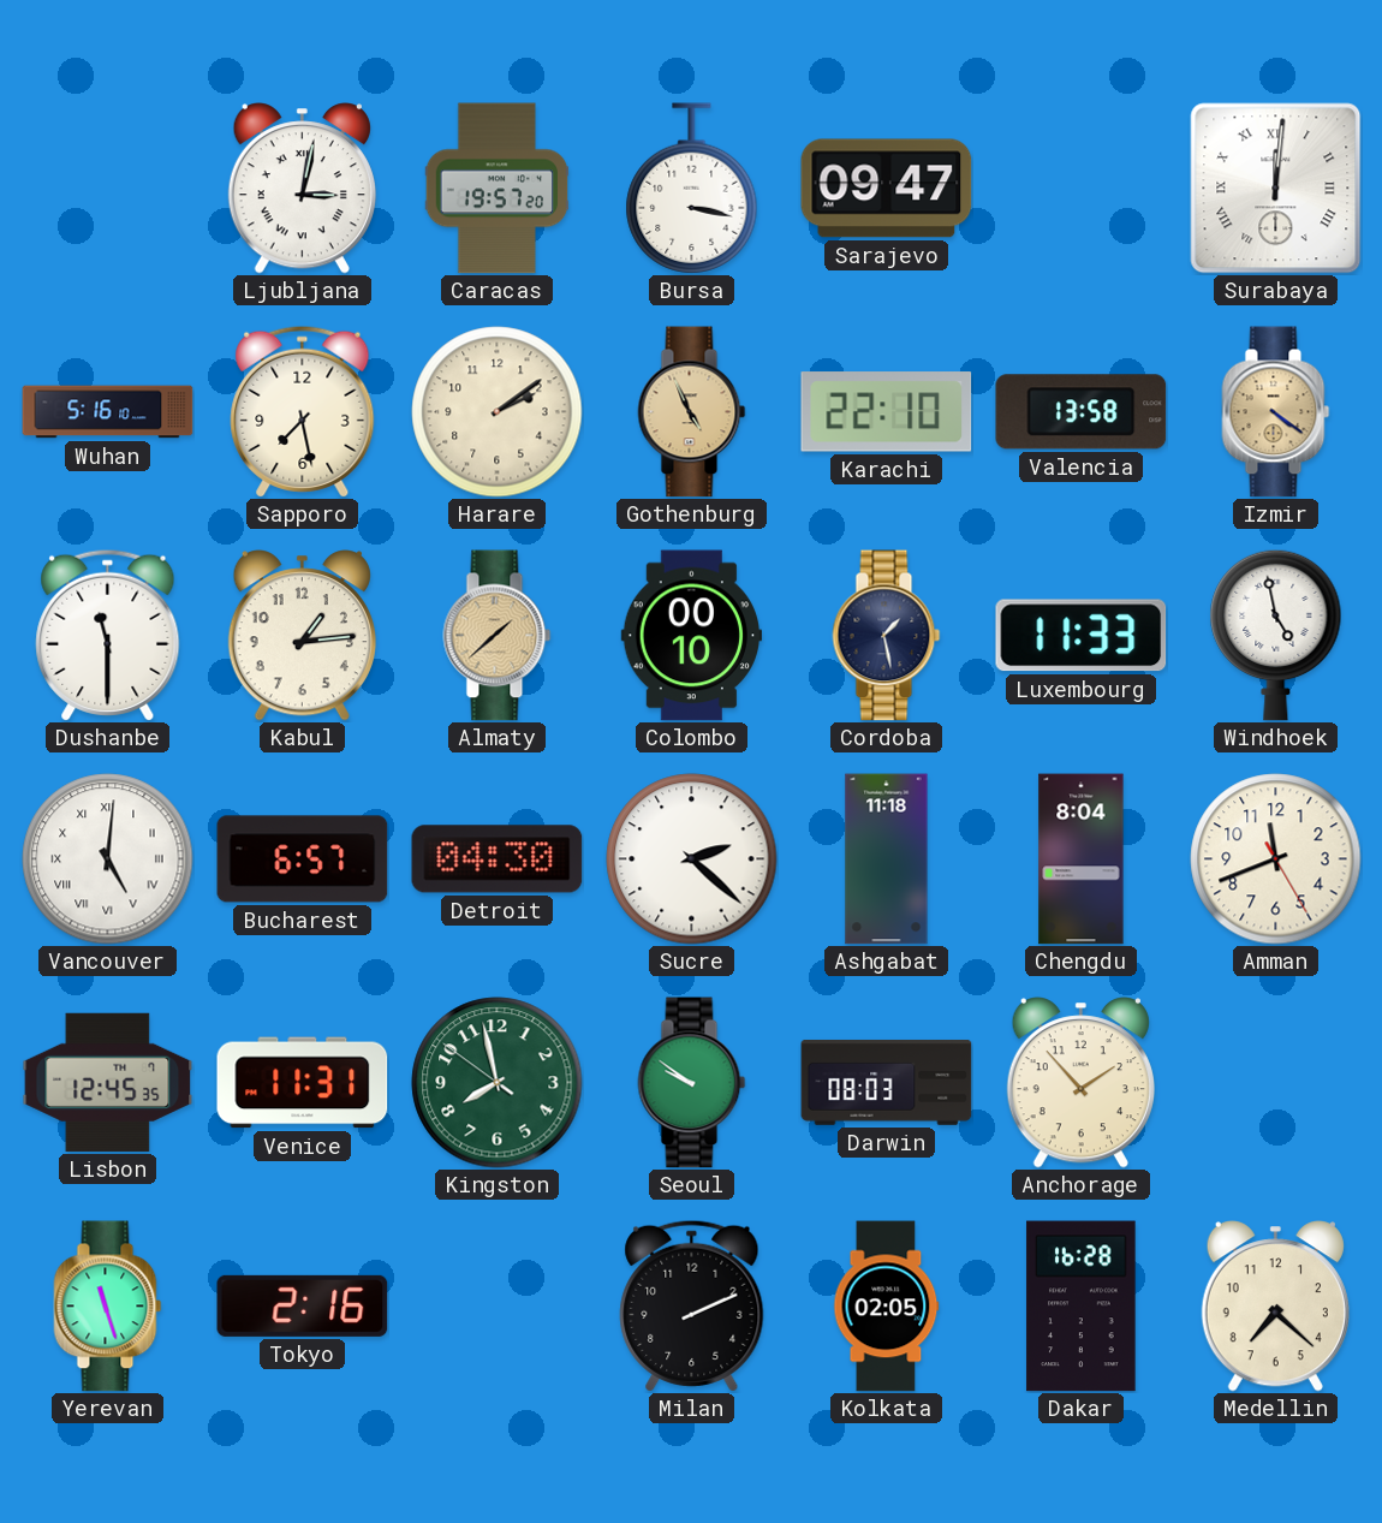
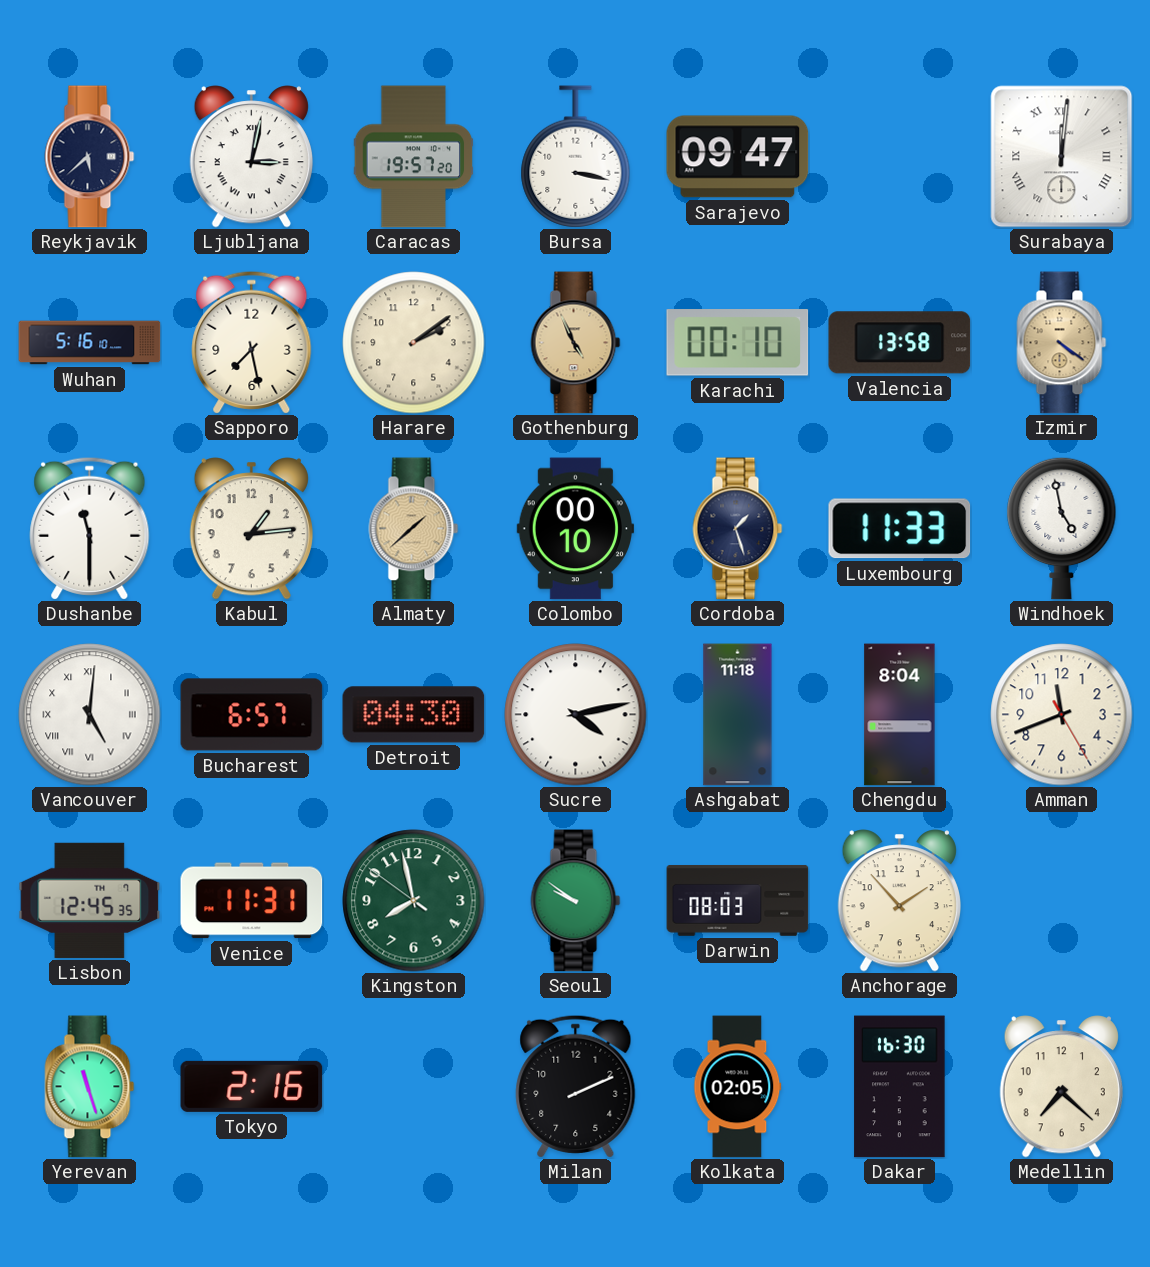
Reykjavik: none -> 5:38
Karachi: 22:10 -> 00:10
Cordoba: 1:28 -> 1:27
Sucre: 2:22 -> 4:13
Dakar: 16:28 -> 16:30
